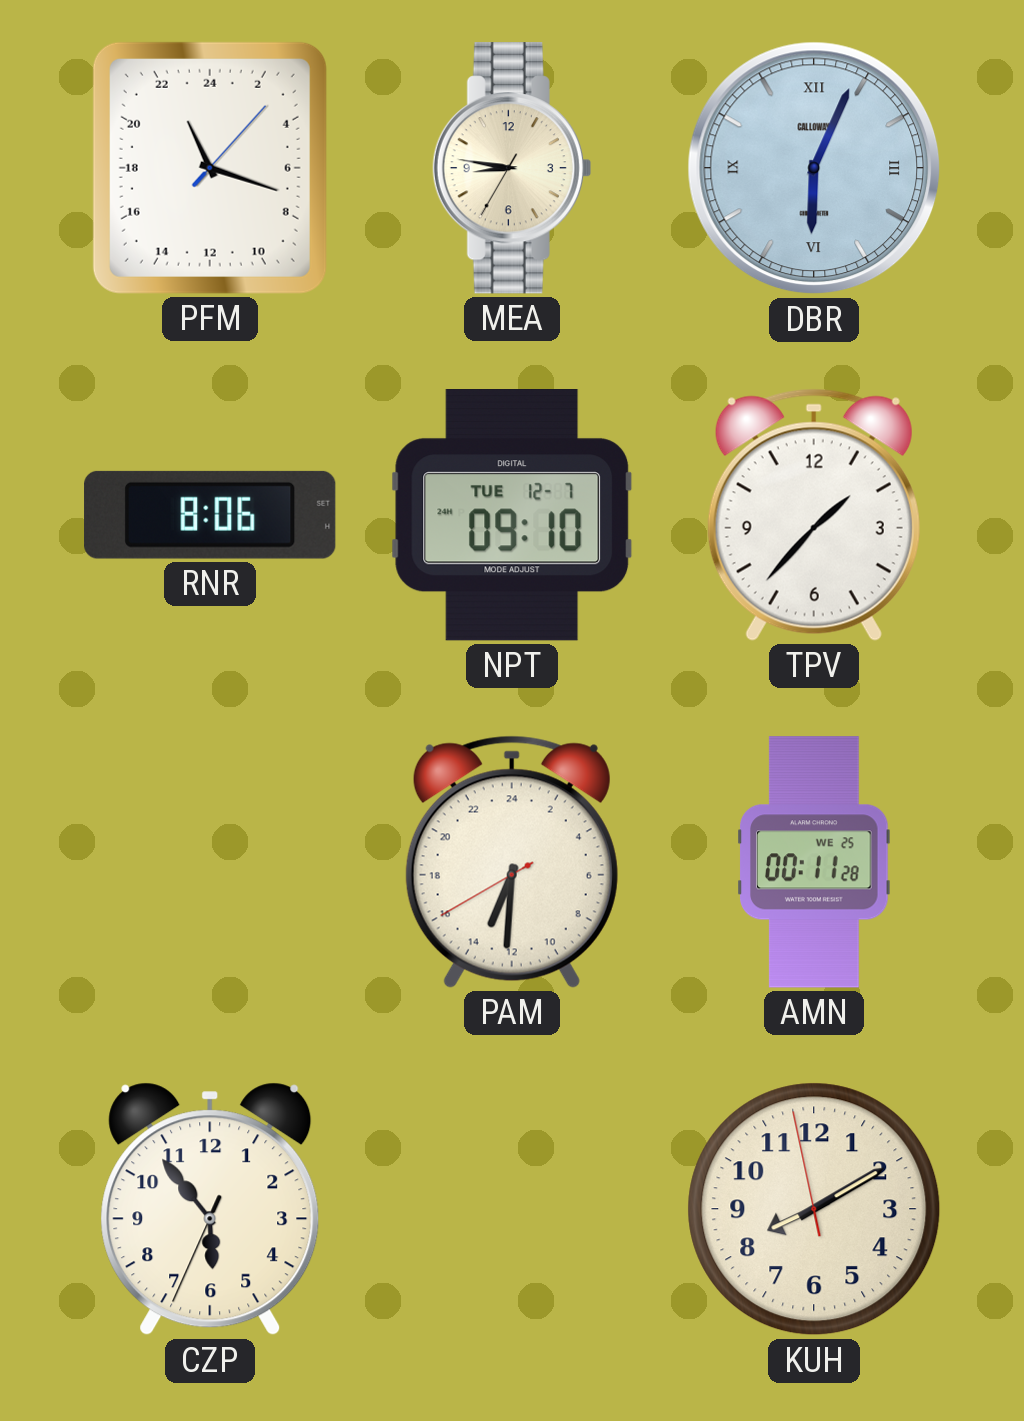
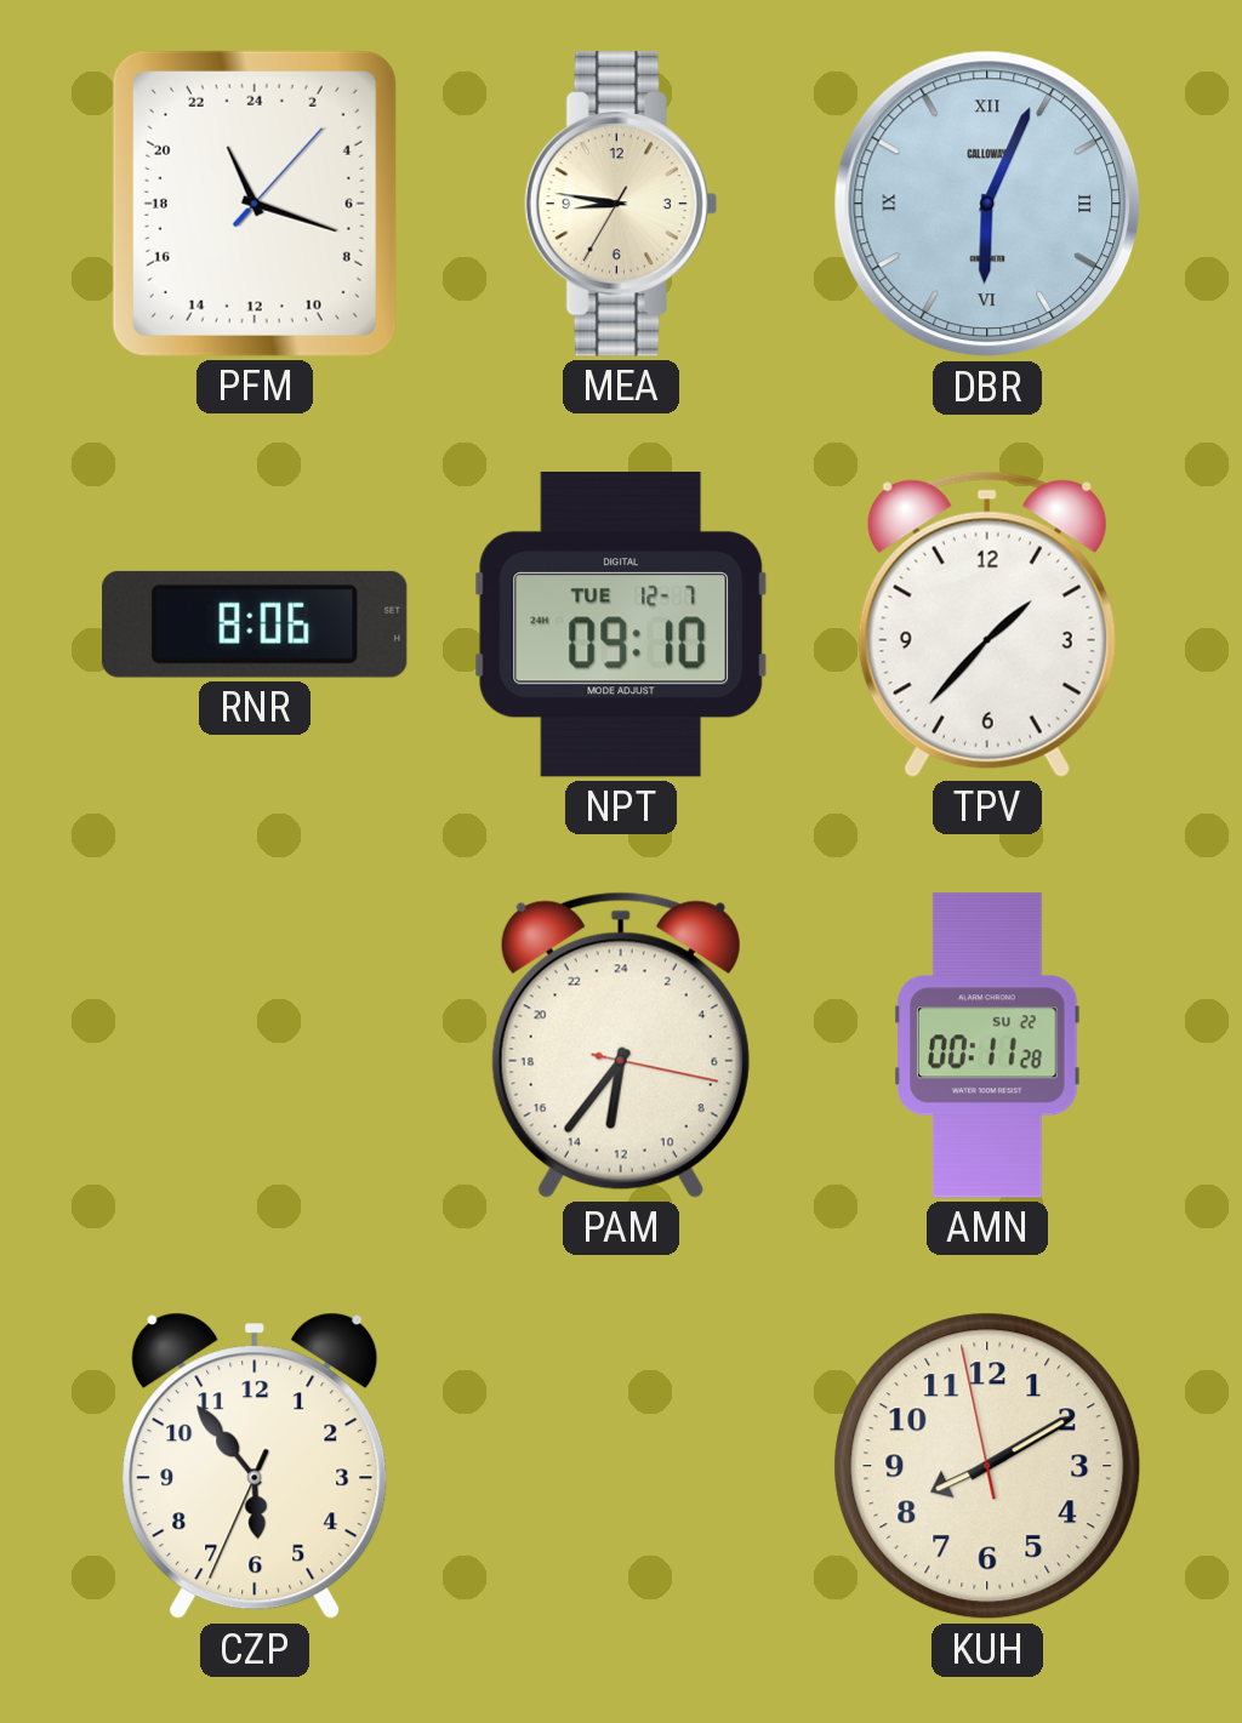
PAM: 13:30 -> 12:36
AMN date: WE 25 -> SU 22
